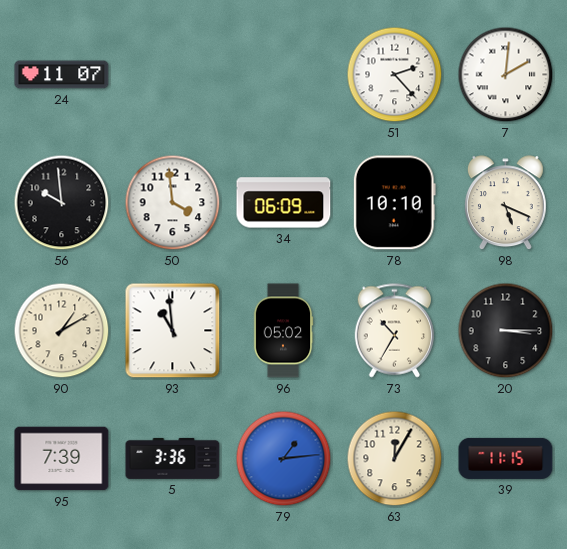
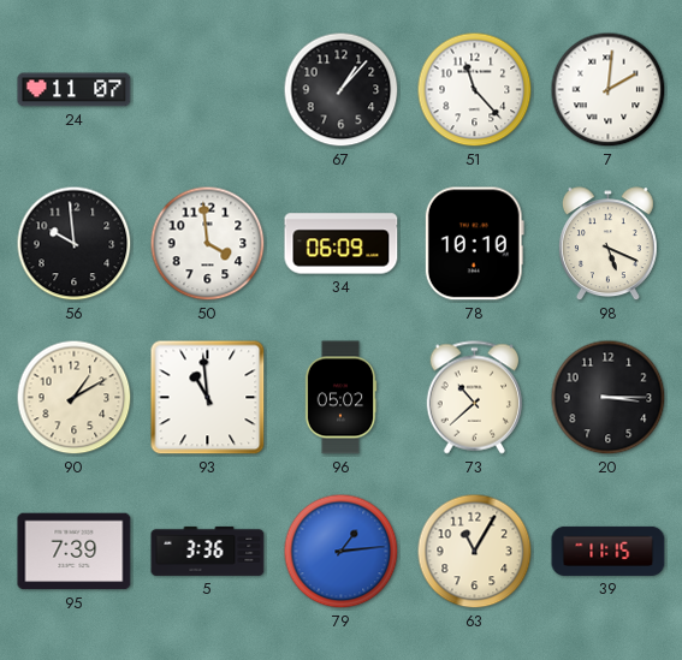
67: none -> 1:07
51: 2:23 -> 11:23
73: 10:35 -> 10:38
63: 12:05 -> 11:05
